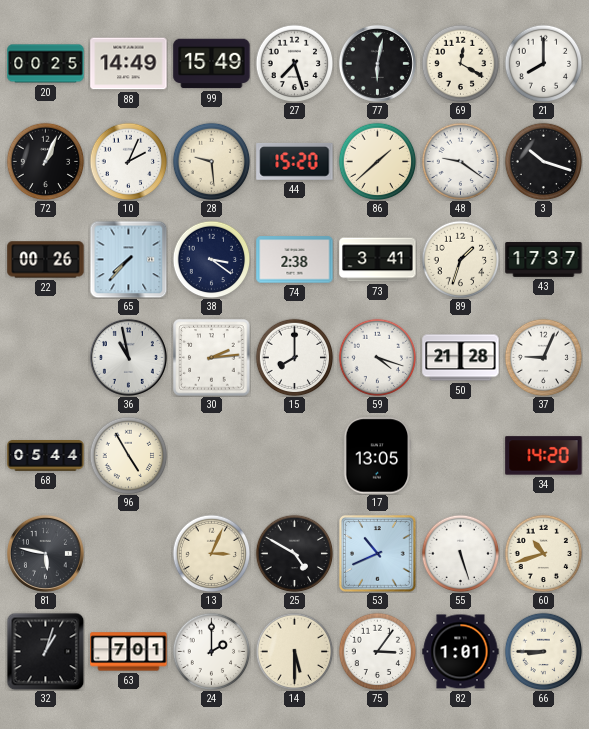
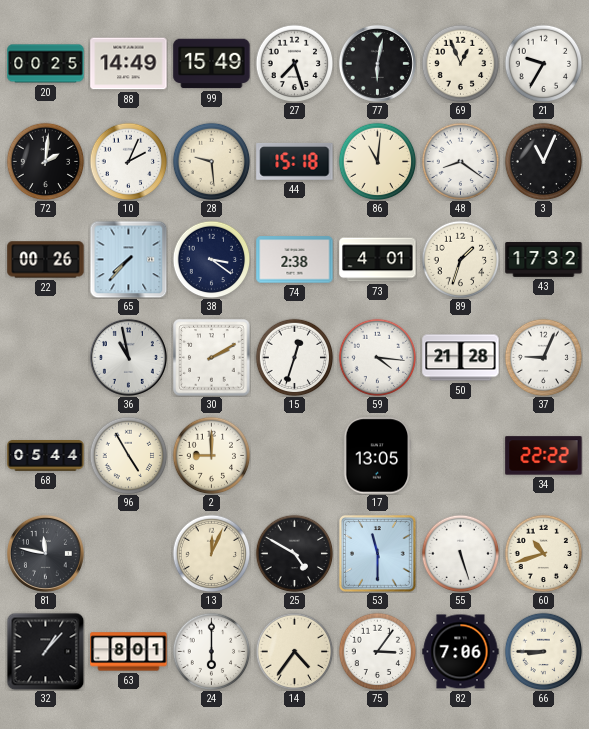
69: 12:20 -> 12:56
21: 8:00 -> 9:35
72: 1:04 -> 2:01
44: 15:20 -> 15:18
86: 1:38 -> 11:01
48: 9:21 -> 8:21
3: 10:18 -> 11:04
73: 3:41 -> 4:01
43: 17:37 -> 17:32
30: 2:14 -> 2:10
15: 8:00 -> 12:33
59: 4:18 -> 4:16
2: none -> 9:00
34: 14:20 -> 22:22
81: 5:47 -> 11:47
13: 3:04 -> 12:04
53: 10:41 -> 11:30
32: 1:03 -> 1:07
63: 7:01 -> 8:01
24: 2:00 -> 6:00
14: 5:30 -> 4:36
82: 1:01 -> 7:06
